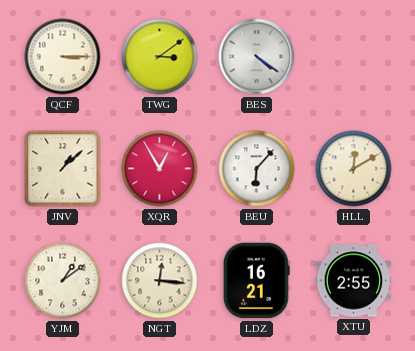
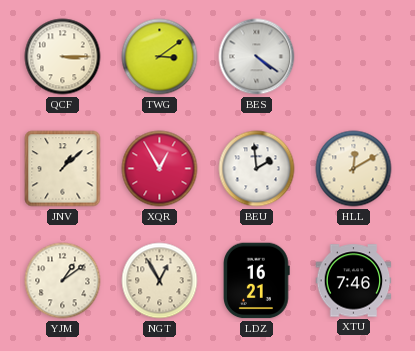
BEU: 6:07 -> 1:59
NGT: 12:16 -> 12:55
XTU: 2:55 -> 7:46
